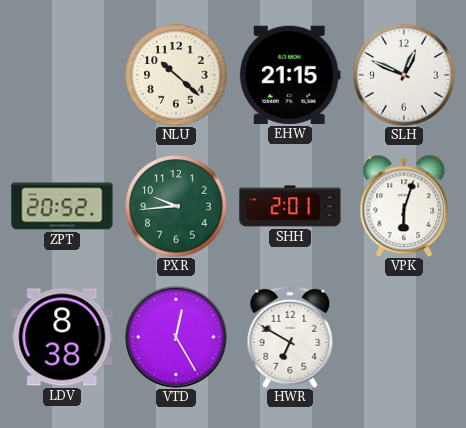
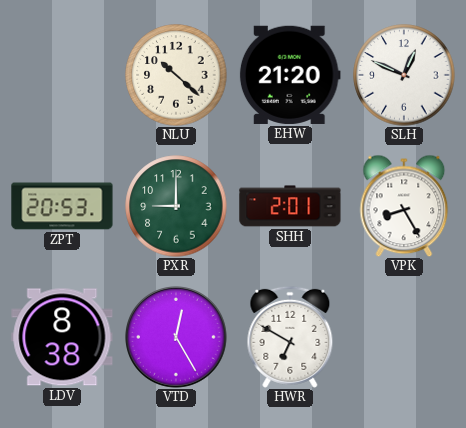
EHW: 21:15 -> 21:20
ZPT: 20:52 -> 20:53
PXR: 9:44 -> 9:00
VPK: 6:03 -> 8:25
